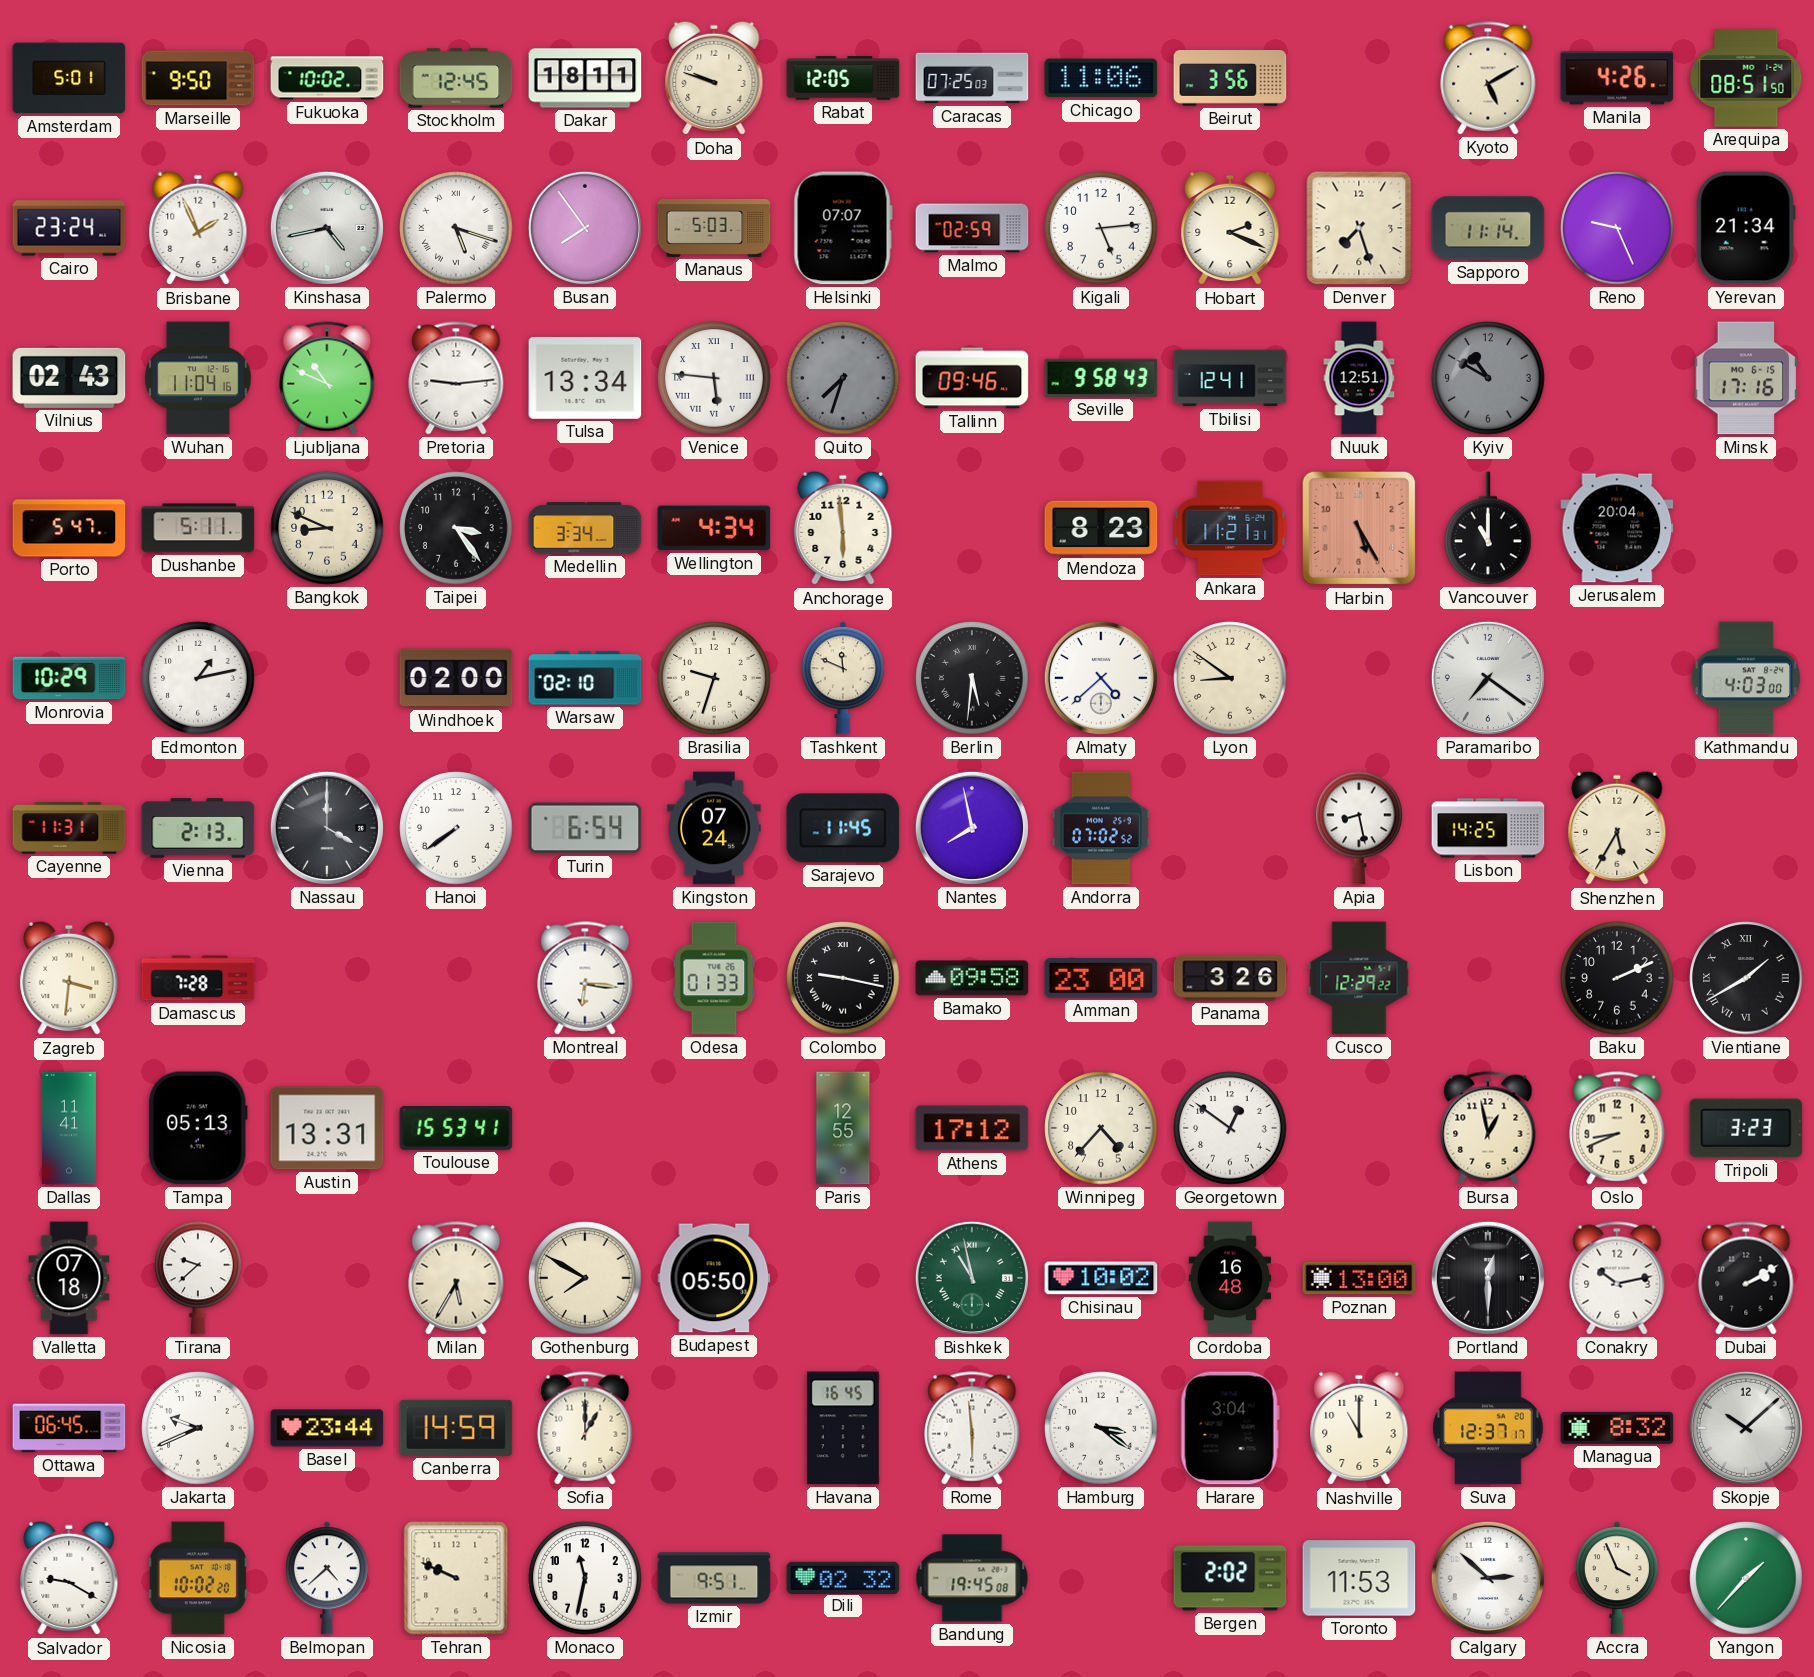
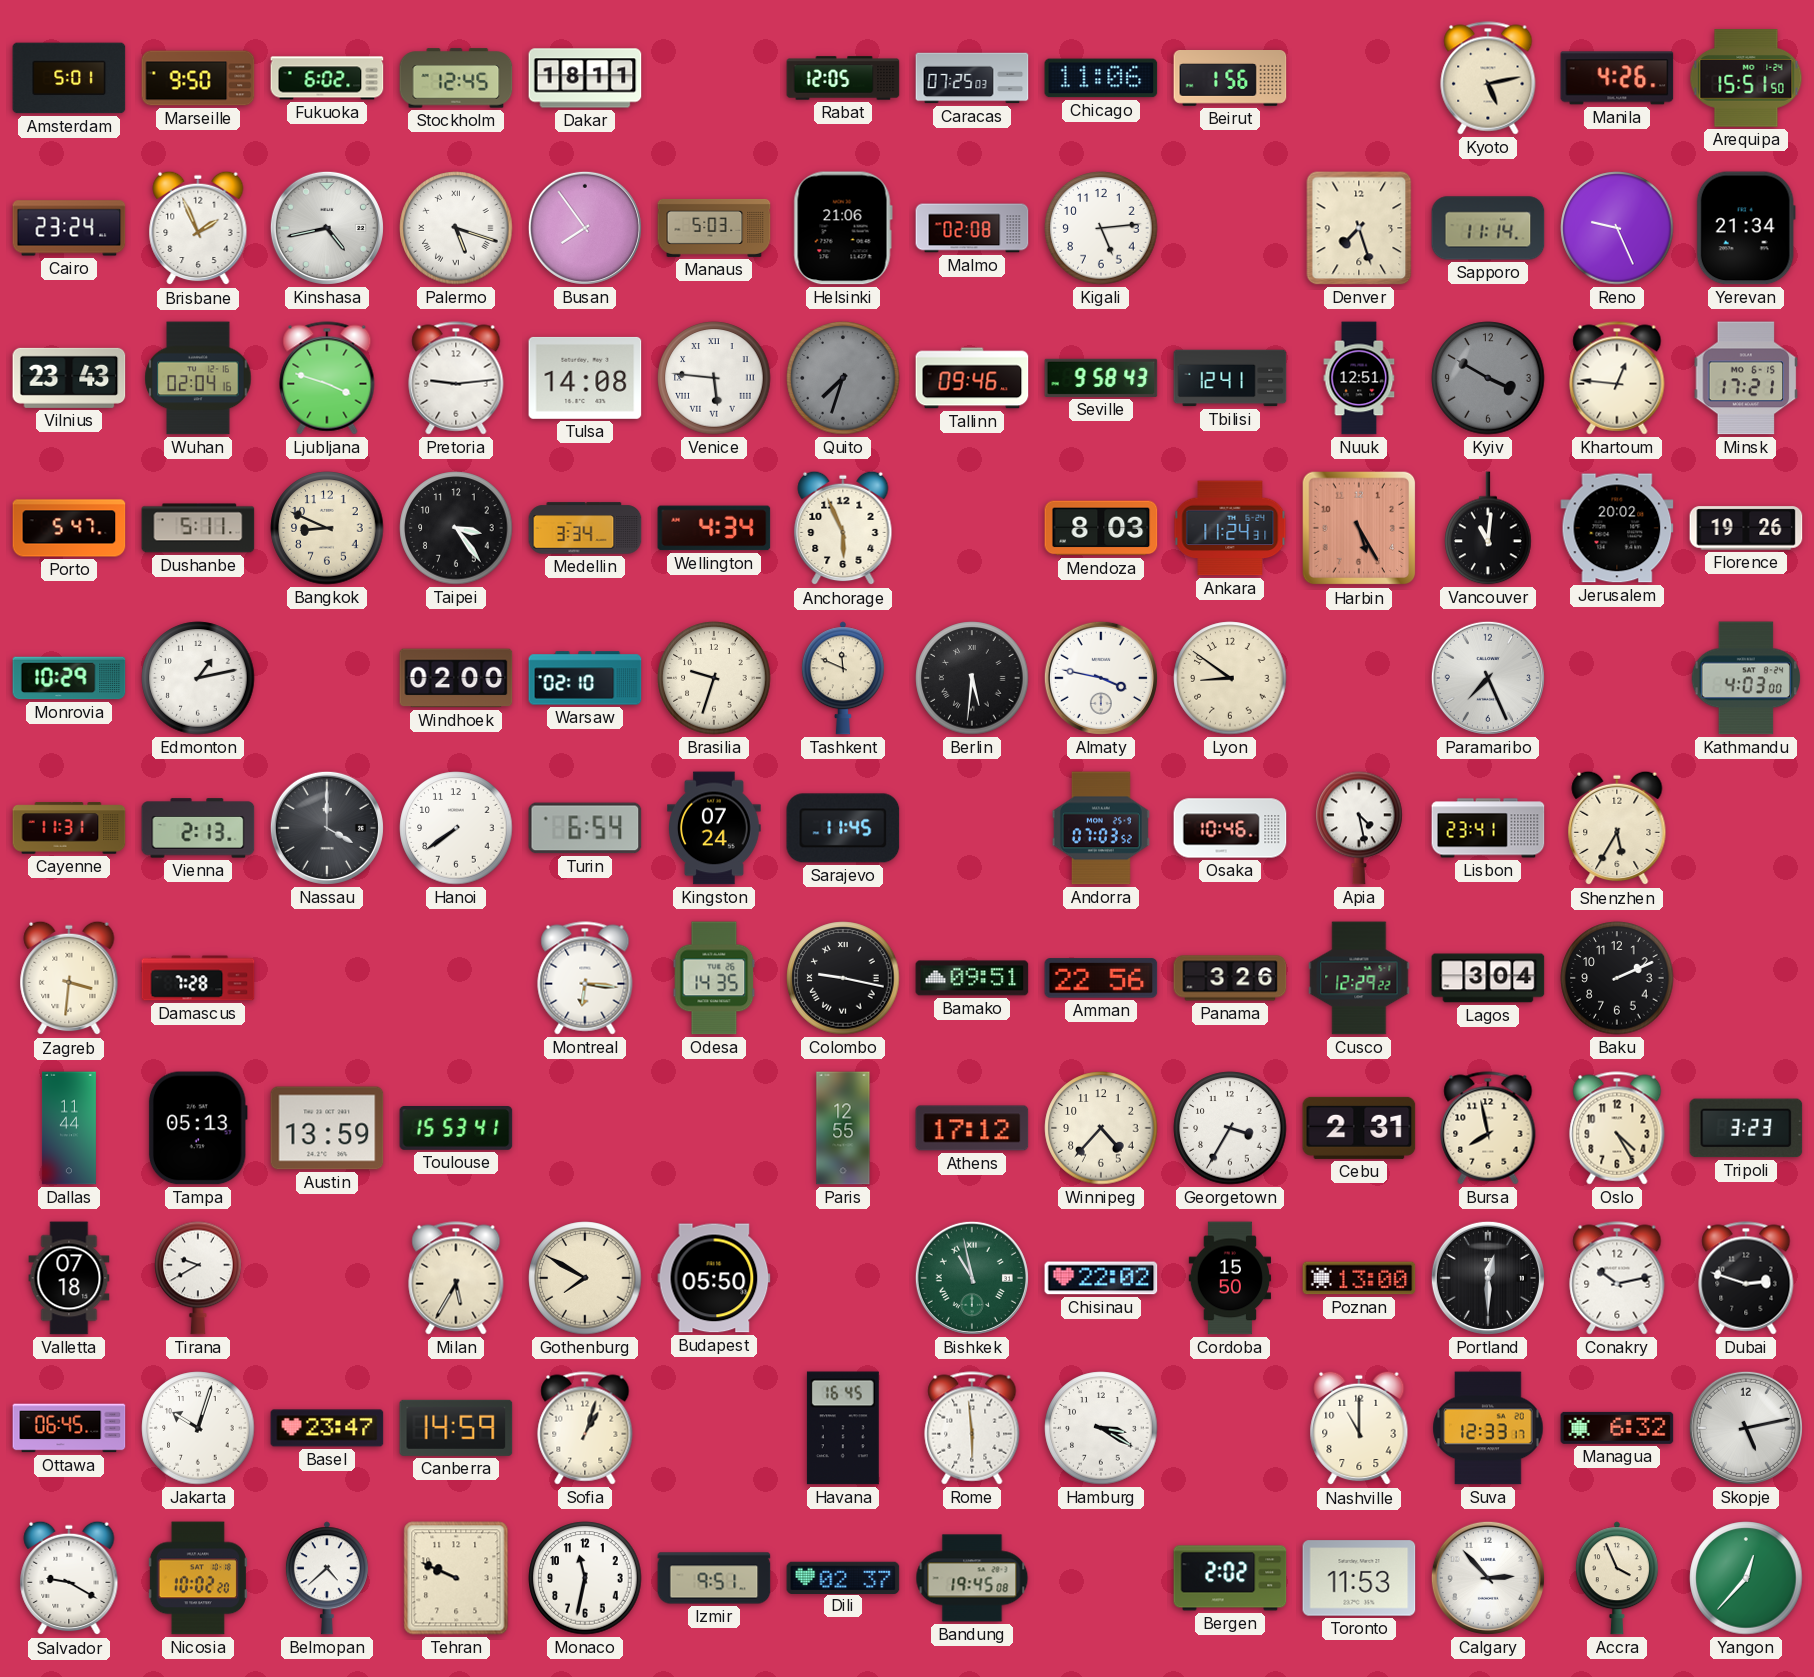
Fukuoka: 10:02 -> 6:02
Doha: 9:48 -> none
Beirut: 3:56 -> 1:56
Kyoto: 5:10 -> 5:13
Arequipa: 08:51 -> 15:51
Helsinki: 07:07 -> 21:06
Malmo: 02:59 -> 02:08
Hobart: 2:19 -> none
Vilnius: 02:43 -> 23:43
Wuhan: 11:04 -> 02:04
Ljubljana: 10:49 -> 3:48
Tulsa: 13:34 -> 14:08
Kyiv: 10:50 -> 3:50
Khartoum: none -> 12:46
Minsk: 17:16 -> 17:21
Anchorage: 5:59 -> 5:56
Mendoza: 8:23 -> 8:03
Ankara: 11:21 -> 11:24
Vancouver: 11:00 -> 11:01
Jerusalem: 20:04 -> 20:02
Florence: none -> 19:26
Almaty: 4:38 -> 3:47
Paramaribo: 7:21 -> 7:26
Nantes: 7:58 -> none
Andorra: 07:02 -> 07:03
Osaka: none -> 10:46
Apia: 8:28 -> 4:28
Lisbon: 14:25 -> 23:41
Odesa: 01:33 -> 14:35
Bamako: 09:58 -> 09:51
Amman: 23:00 -> 22:56
Lagos: none -> 3:04
Vientiane: 1:40 -> none
Dallas: 11:41 -> 11:44
Austin: 13:31 -> 13:59
Georgetown: 12:51 -> 3:35
Cebu: none -> 2:31
Bursa: 12:58 -> 7:58
Oslo: 8:41 -> 4:25
Tirana: 9:38 -> 9:40
Chisinau: 10:02 -> 22:02
Cordoba: 16:48 -> 15:50
Dubai: 2:10 -> 2:48
Jakarta: 9:41 -> 10:03
Basel: 23:44 -> 23:47
Sofia: 1:00 -> 1:03
Hamburg: 3:21 -> 3:20
Harare: 3:04 -> none
Suva: 12:37 -> 12:33
Managua: 8:32 -> 6:32
Skopje: 10:08 -> 5:13
Dili: 02:32 -> 02:37
Calgary: 2:52 -> 2:53
Yangon: 1:37 -> 12:37
